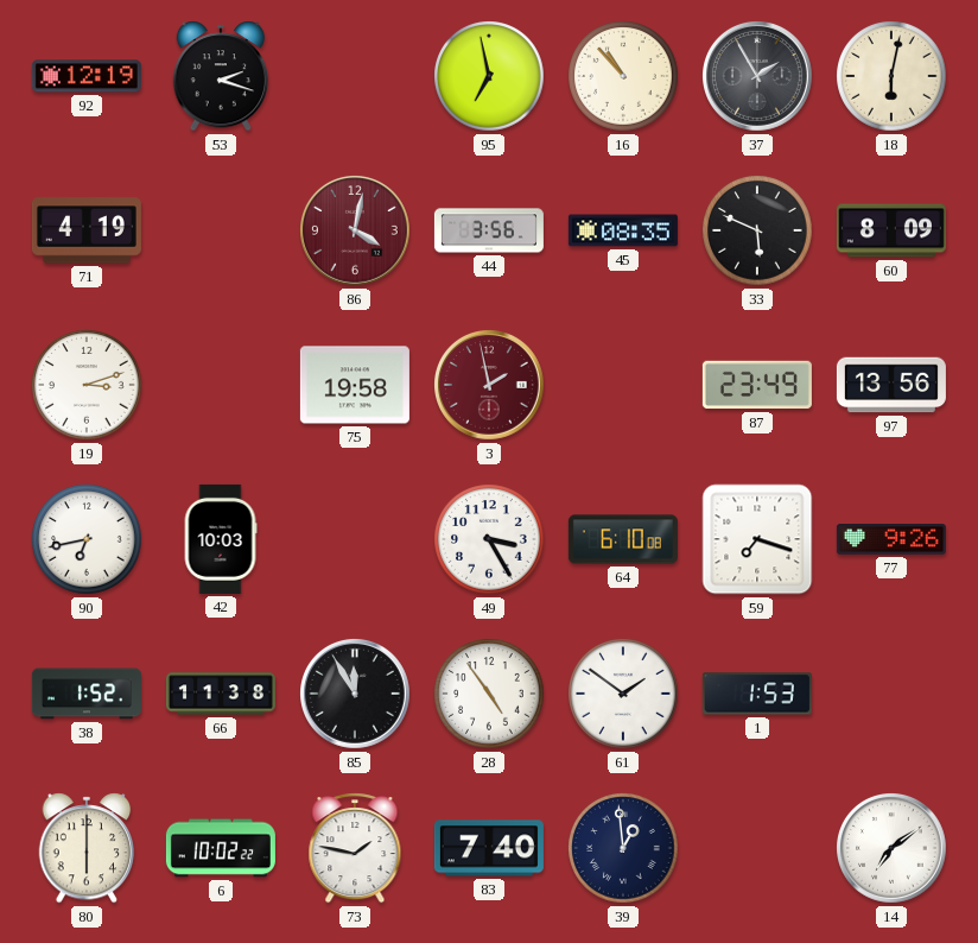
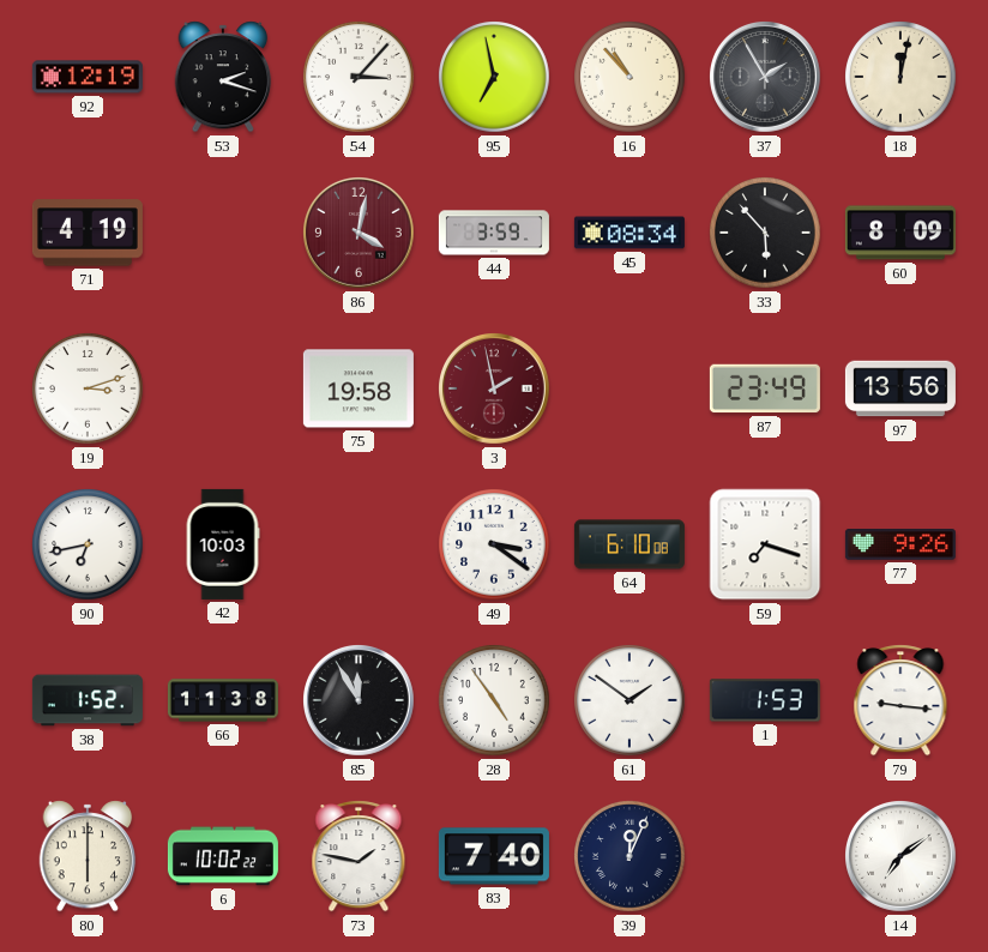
54: none -> 3:07
18: 6:02 -> 12:02
44: 3:56 -> 3:59
45: 08:35 -> 08:34
33: 5:49 -> 5:53
49: 3:25 -> 3:21
79: none -> 9:16
39: 12:59 -> 12:04
